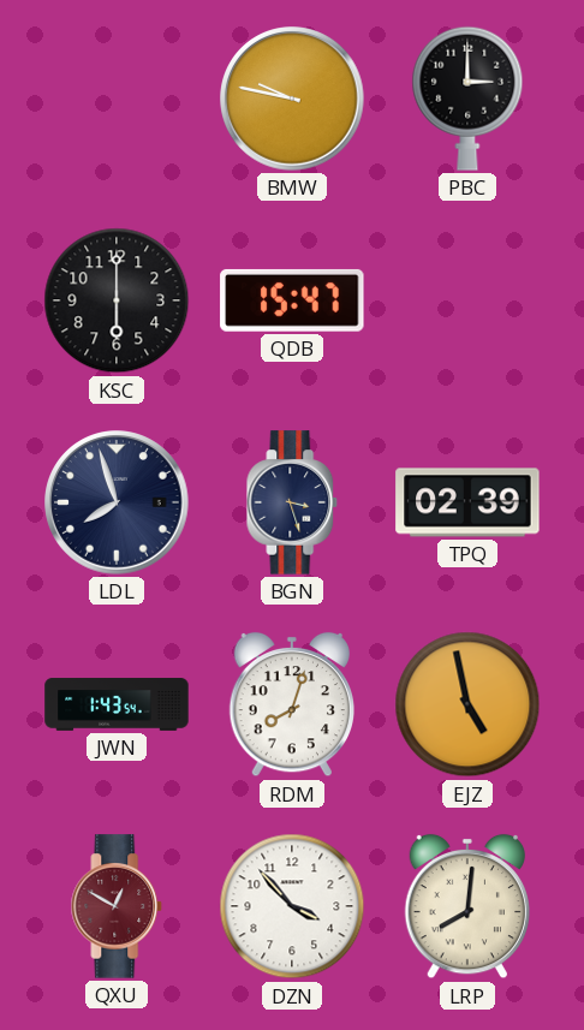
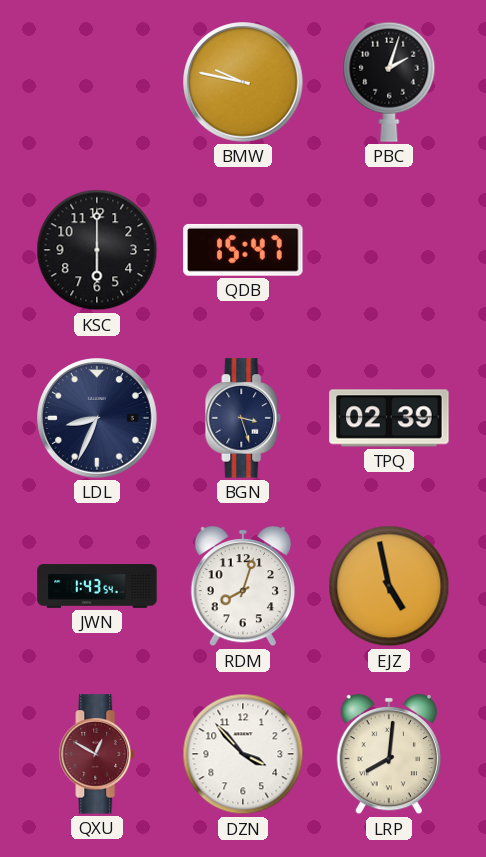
PBC: 3:00 -> 2:03
LDL: 7:57 -> 8:34
